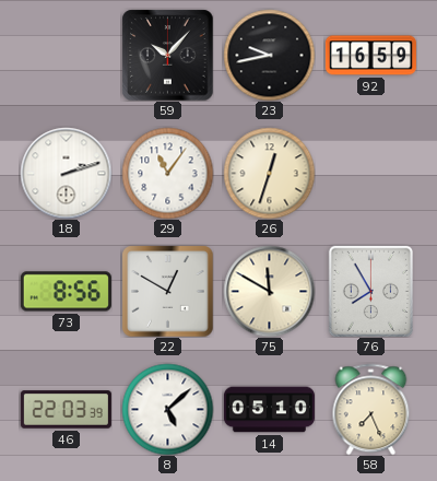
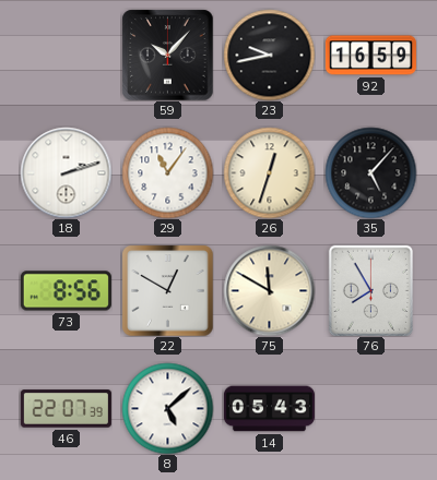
35: none -> 5:07
46: 22:03 -> 22:07
14: 05:10 -> 05:43
58: 7:26 -> none
